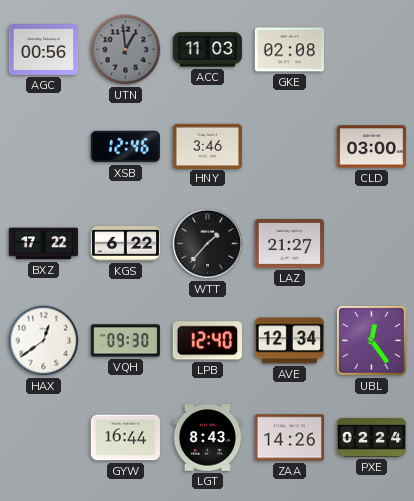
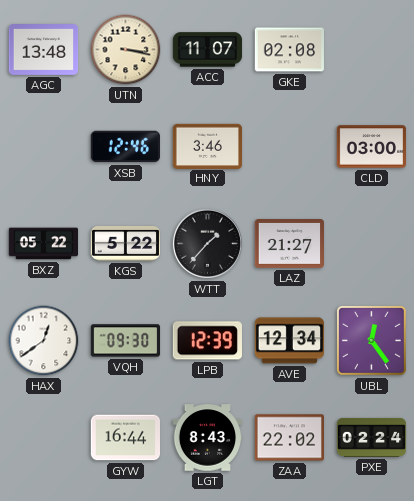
AGC: 00:56 -> 13:48
UTN: 12:59 -> 3:17
UTN dial: grey -> cream
ACC: 11:03 -> 11:07
BXZ: 17:22 -> 05:22
KGS: 6:22 -> 5:22
LPB: 12:40 -> 12:39
ZAA: 14:26 -> 22:02
